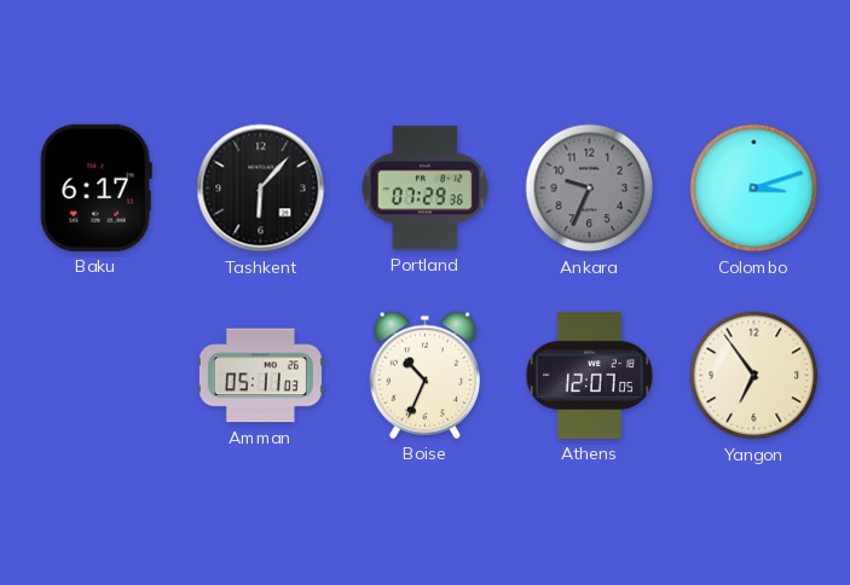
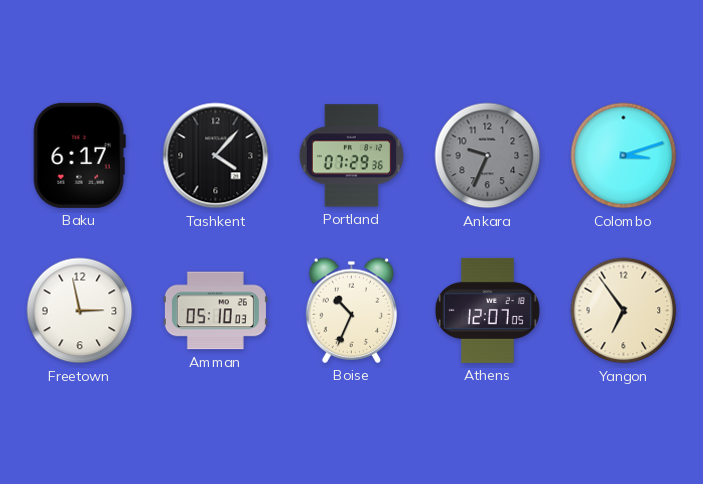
Tashkent: 6:07 -> 4:07
Freetown: none -> 2:58
Amman: 05:11 -> 05:10
